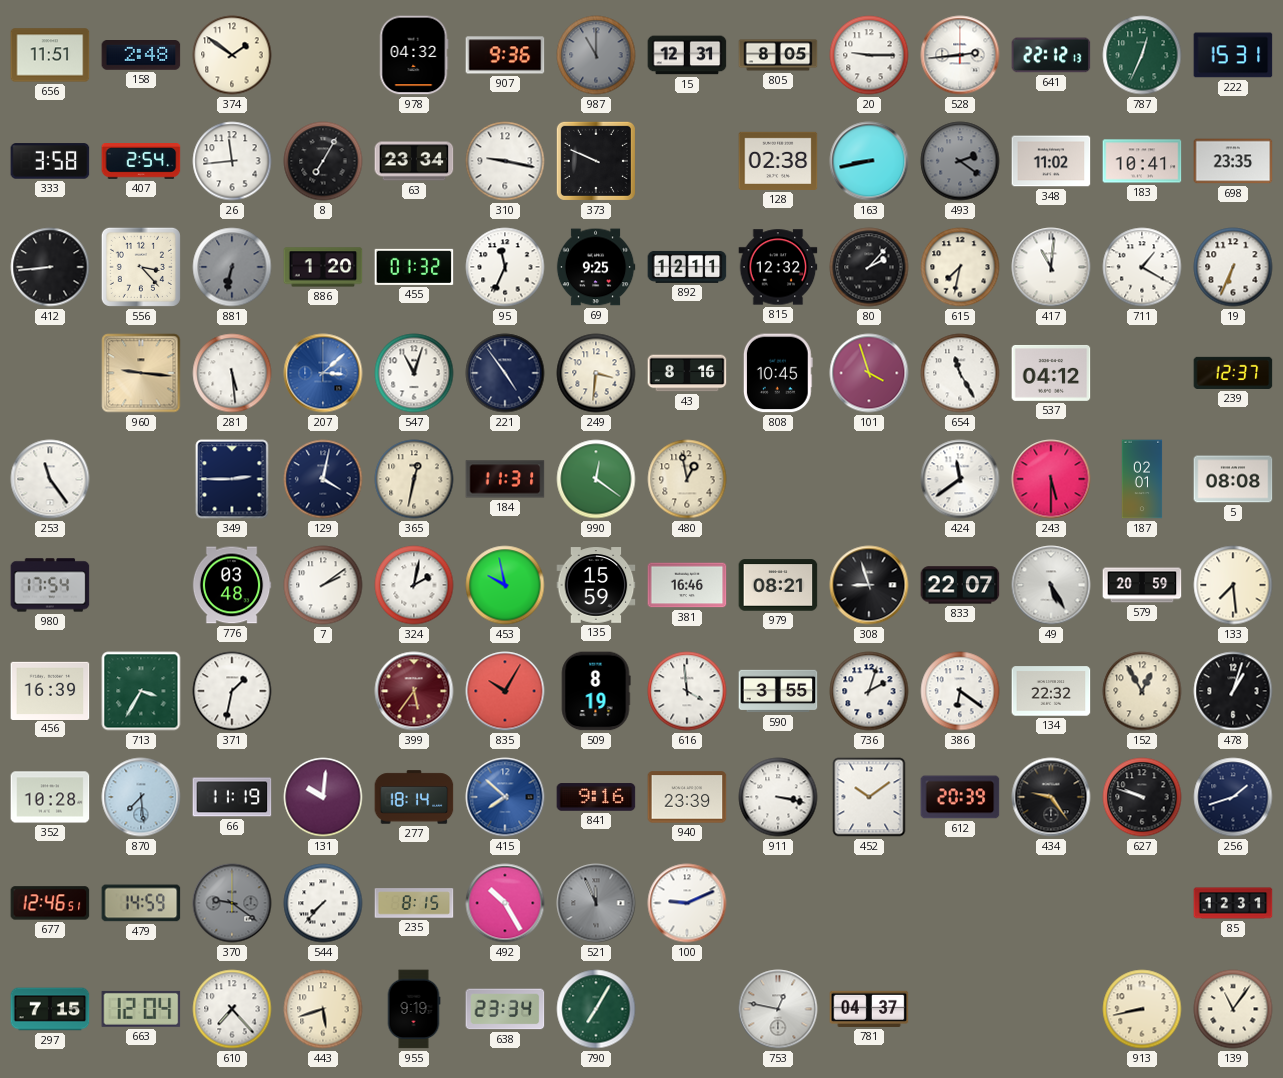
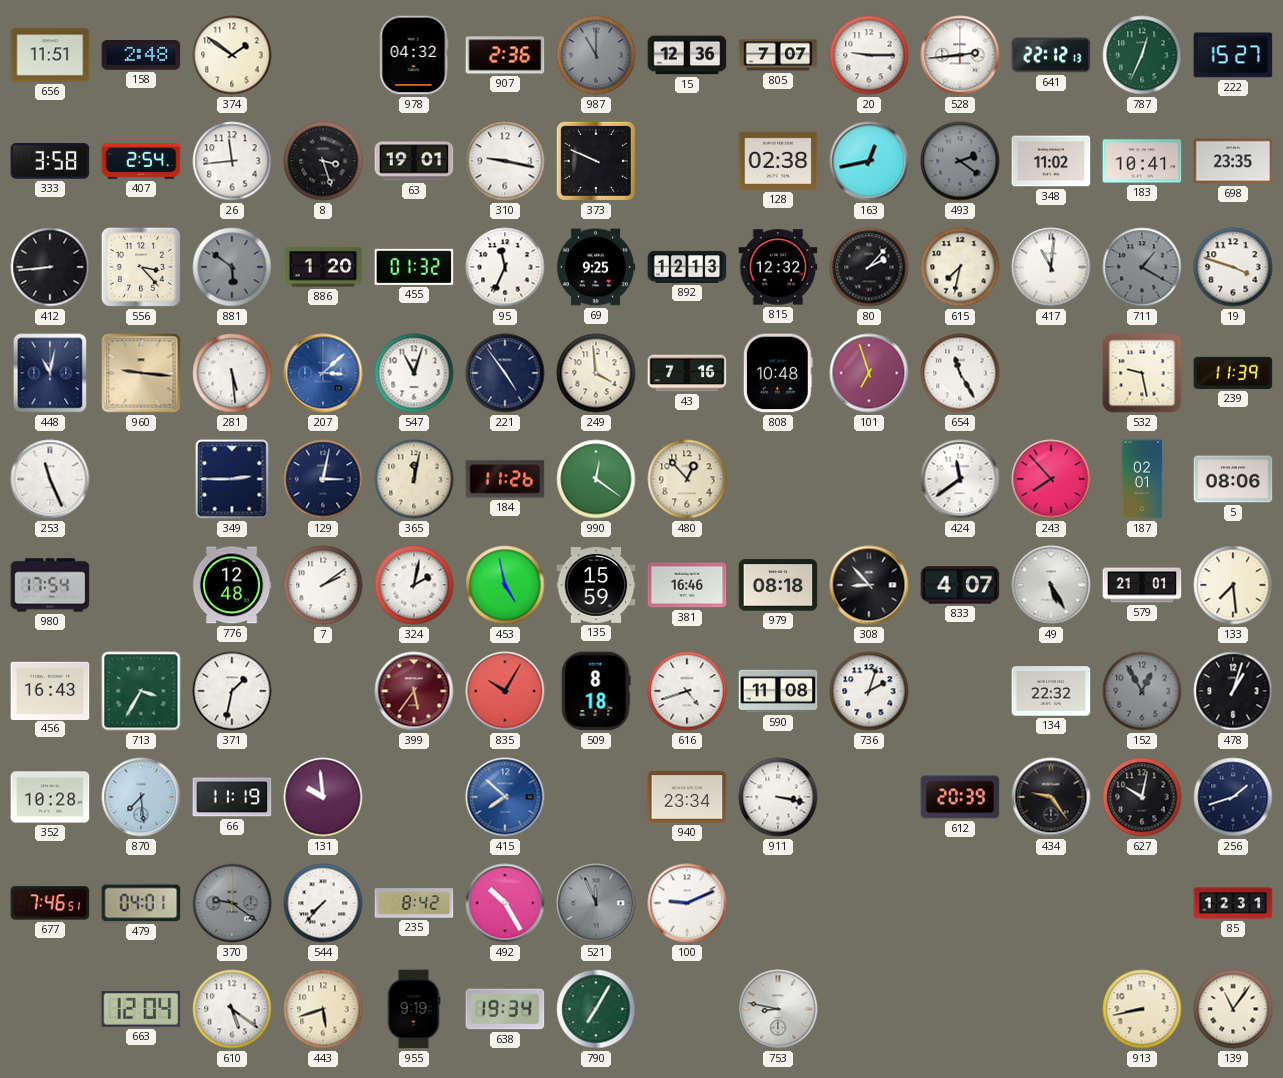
907: 9:36 -> 2:36
15: 12:31 -> 12:36
805: 8:05 -> 7:07
222: 15:31 -> 15:27
8: 7:05 -> 3:27
63: 23:34 -> 19:01
163: 8:43 -> 12:43
881: 6:32 -> 5:51
892: 12:11 -> 12:13
711 dial: white -> grey
19: 6:34 -> 3:48
448: none -> 11:02
249: 3:31 -> 3:59
43: 8:16 -> 7:16
808: 10:45 -> 10:48
101: 3:57 -> 6:57
537: 04:12 -> none
532: none -> 9:28
239: 12:37 -> 11:39
253: 11:24 -> 11:26
129: 4:02 -> 3:02
365: 12:32 -> 12:02
184: 11:31 -> 11:26
480: 12:58 -> 12:53
243: 5:30 -> 7:53
5: 08:08 -> 08:06
776: 03:48 -> 12:48
453: 9:58 -> 4:58
979: 08:21 -> 08:18
308: 8:57 -> 8:53
833: 22:07 -> 4:07
579: 20:59 -> 21:01
456: 16:39 -> 16:43
509: 8:19 -> 8:18
616: 3:59 -> 4:42
590: 3:55 -> 11:08
386: 6:21 -> none
152 dial: cream -> grey
131: 10:01 -> 9:59
277: 18:14 -> none
841: 9:16 -> none
940: 23:39 -> 23:34
452: 10:09 -> none
627: 9:48 -> 10:02
677: 12:46 -> 7:46
479: 14:59 -> 04:01
235: 8:15 -> 8:42
297: 7:15 -> none
610: 7:23 -> 5:21
638: 23:34 -> 19:34
753: 12:47 -> 8:47
781: 04:37 -> none
